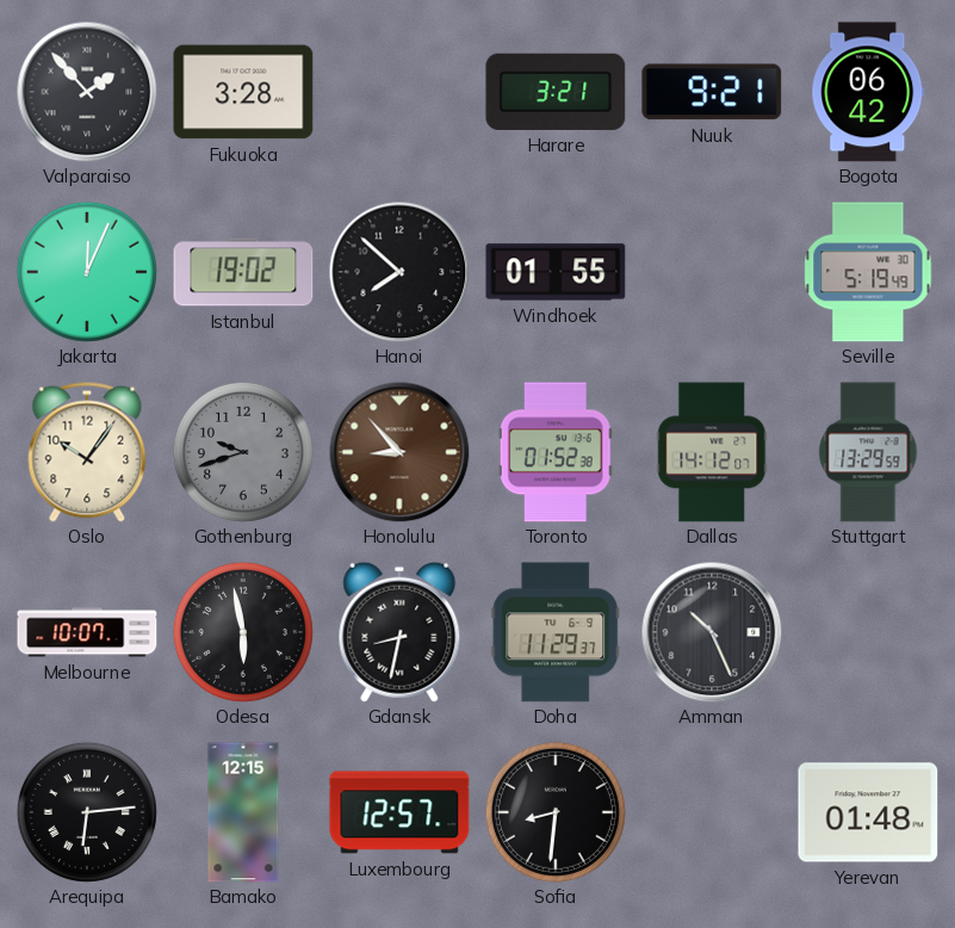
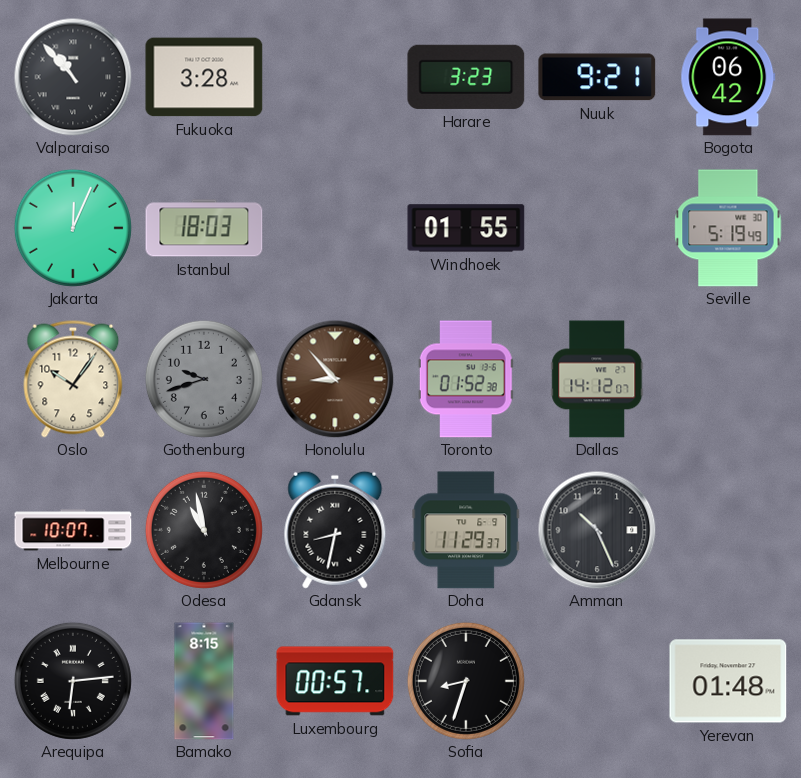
Valparaiso: 1:53 -> 10:53
Harare: 3:21 -> 3:23
Istanbul: 19:02 -> 18:03
Hanoi: 7:52 -> none
Stuttgart: 13:29 -> none
Odesa: 5:58 -> 10:58
Bamako: 12:15 -> 8:15
Luxembourg: 12:57 -> 00:57
Sofia: 8:31 -> 8:33
